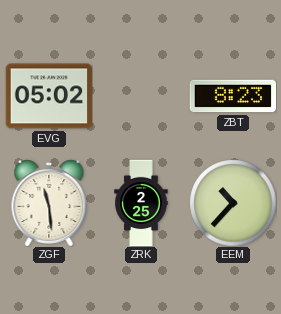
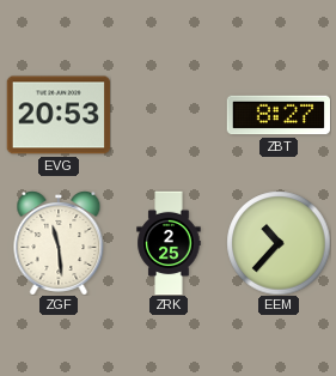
EVG: 05:02 -> 20:53
ZBT: 8:23 -> 8:27
